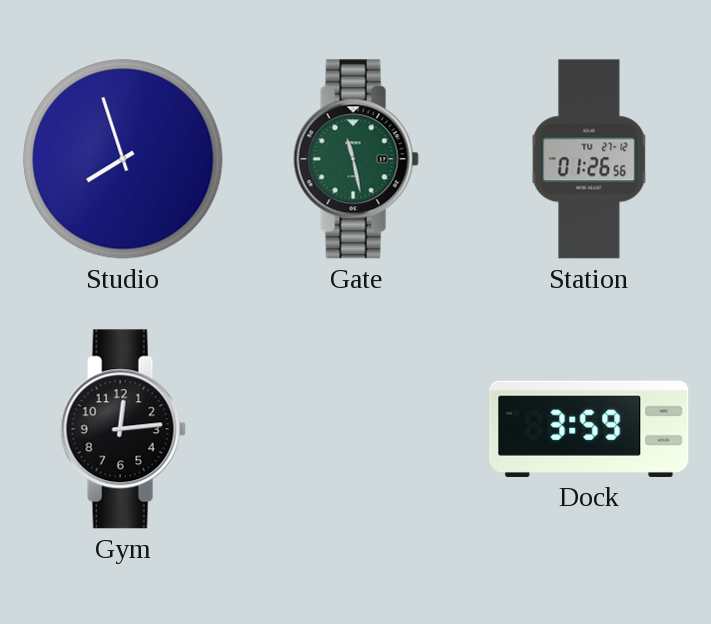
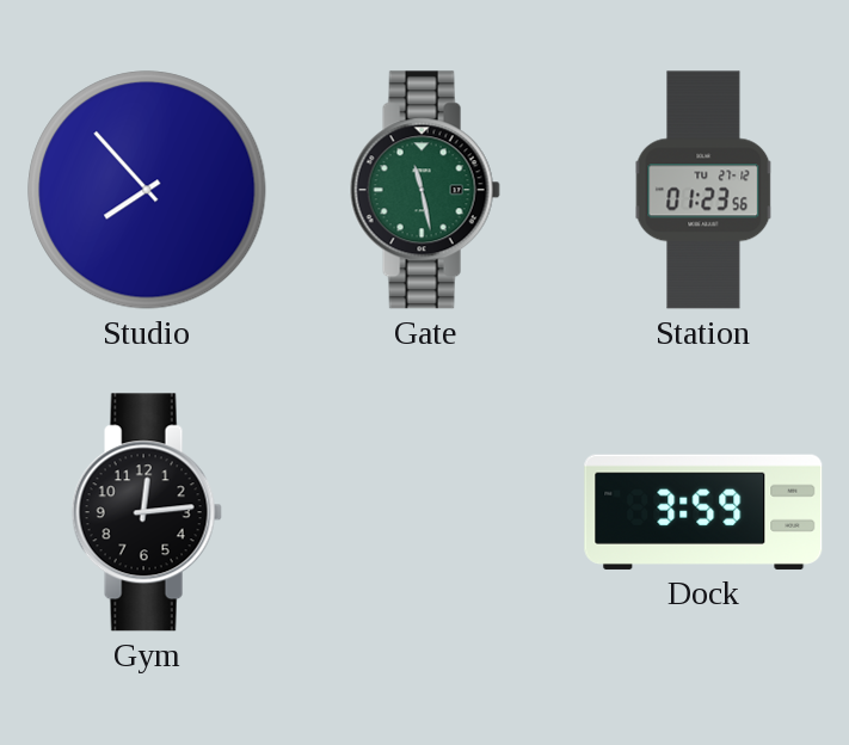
Studio: 7:57 -> 7:53
Station: 01:26 -> 01:23
